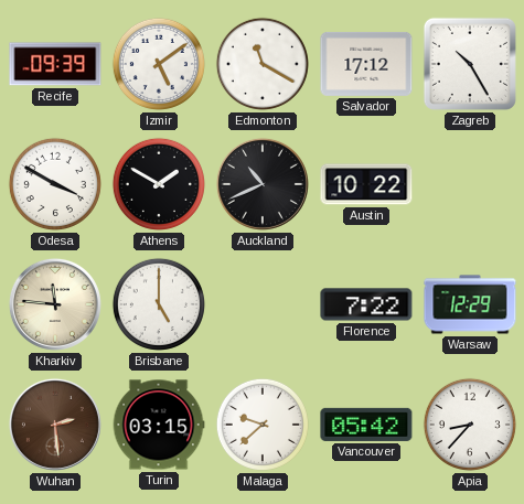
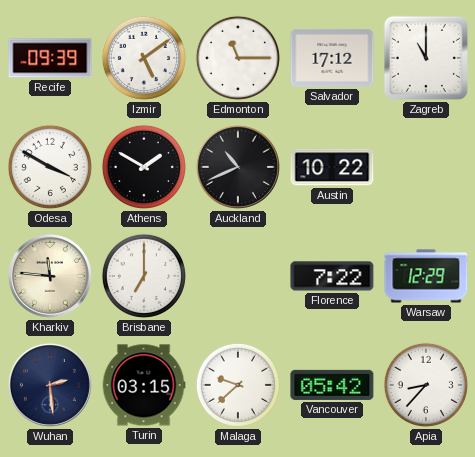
Edmonton: 11:20 -> 11:15
Zagreb: 10:25 -> 11:00
Brisbane: 5:00 -> 7:00
Wuhan dial: brown -> navy
